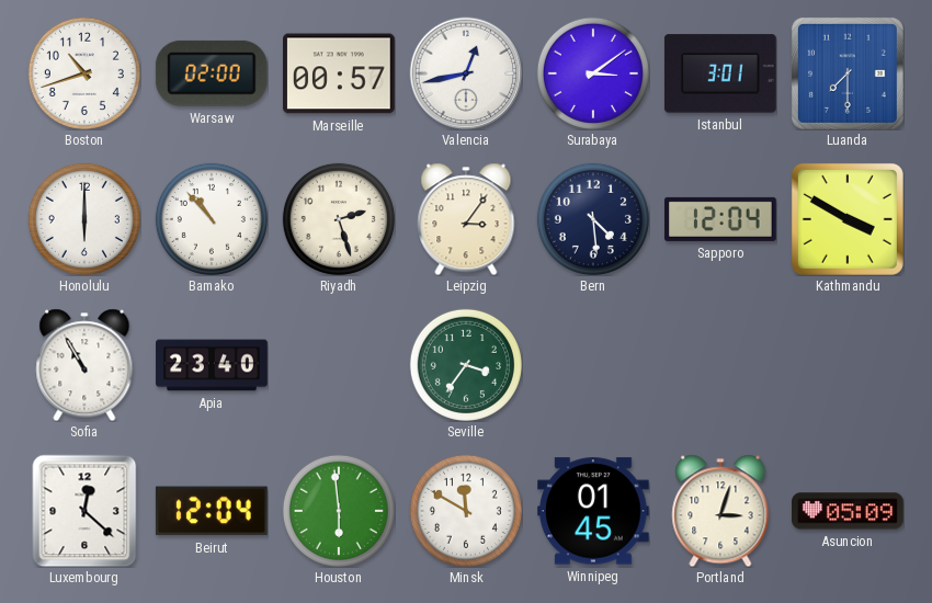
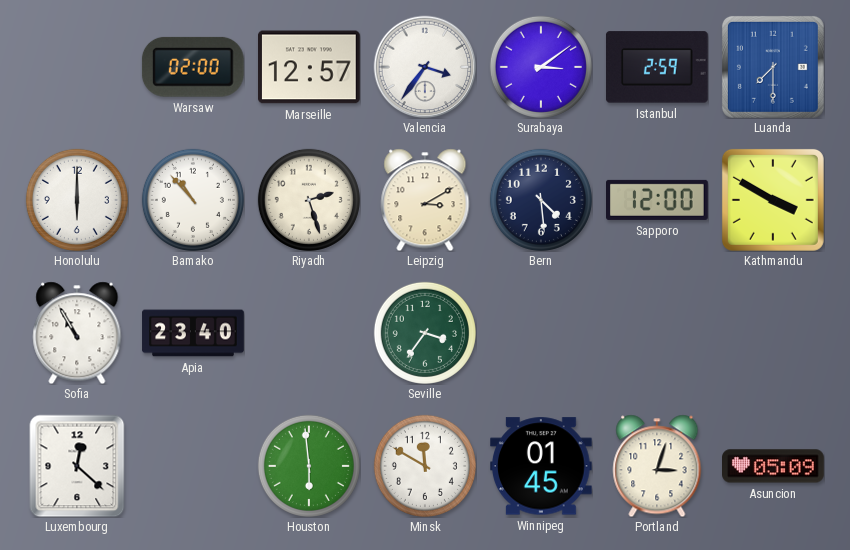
Boston: 10:42 -> none
Marseille: 00:57 -> 12:57
Valencia: 12:43 -> 3:36
Istanbul: 3:01 -> 2:59
Leipzig: 3:06 -> 3:10
Sapporo: 12:04 -> 12:00
Beirut: 12:04 -> none
